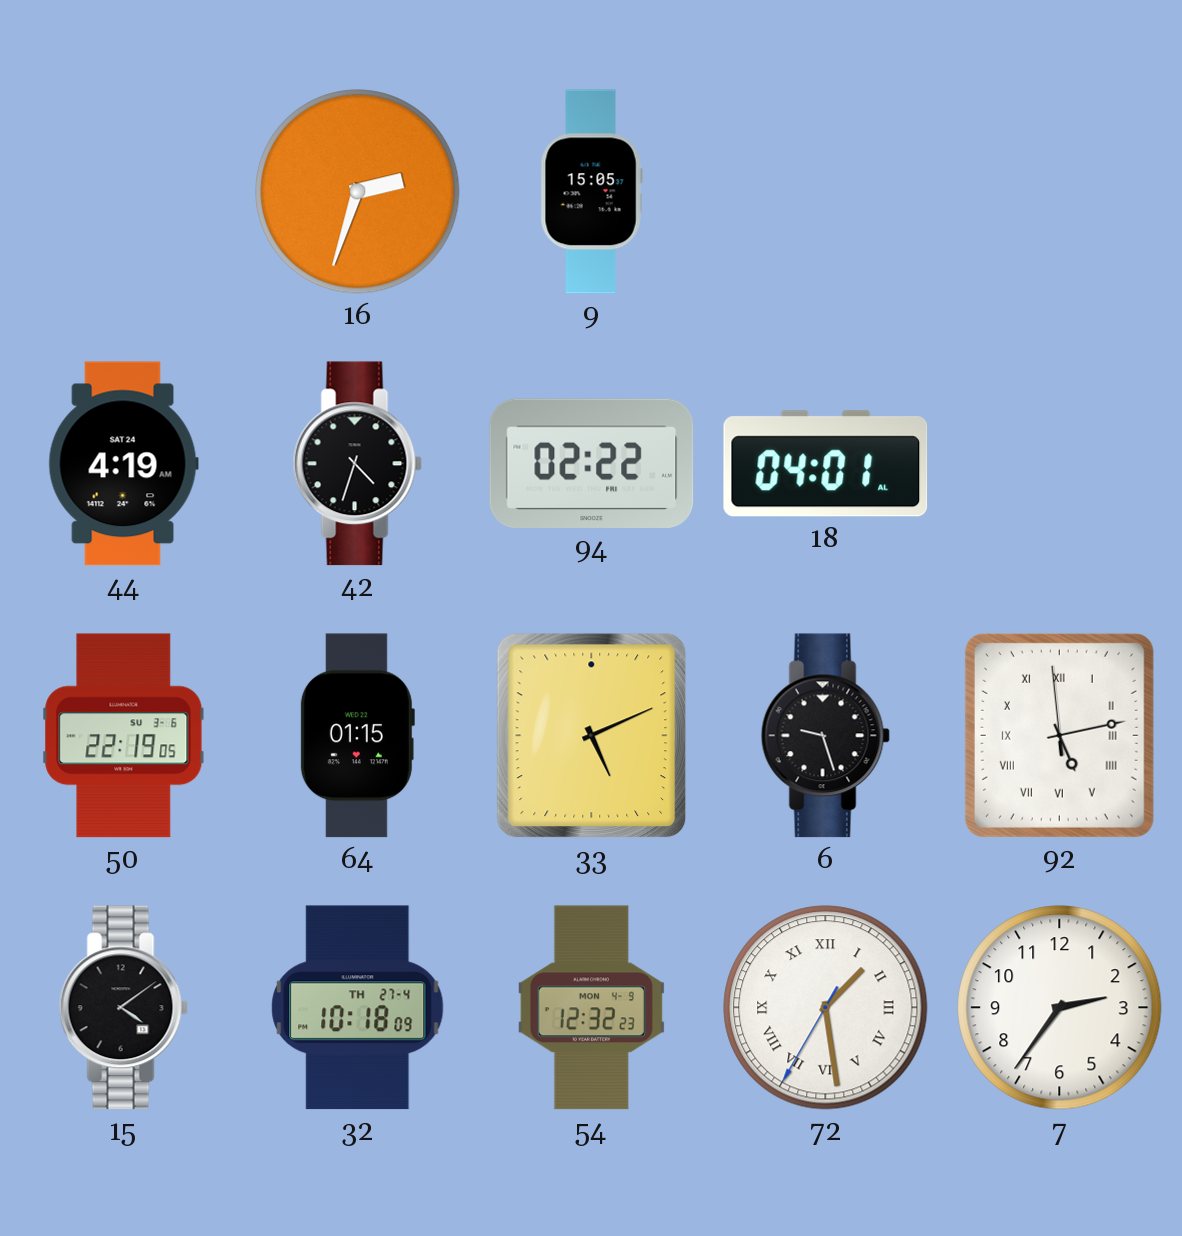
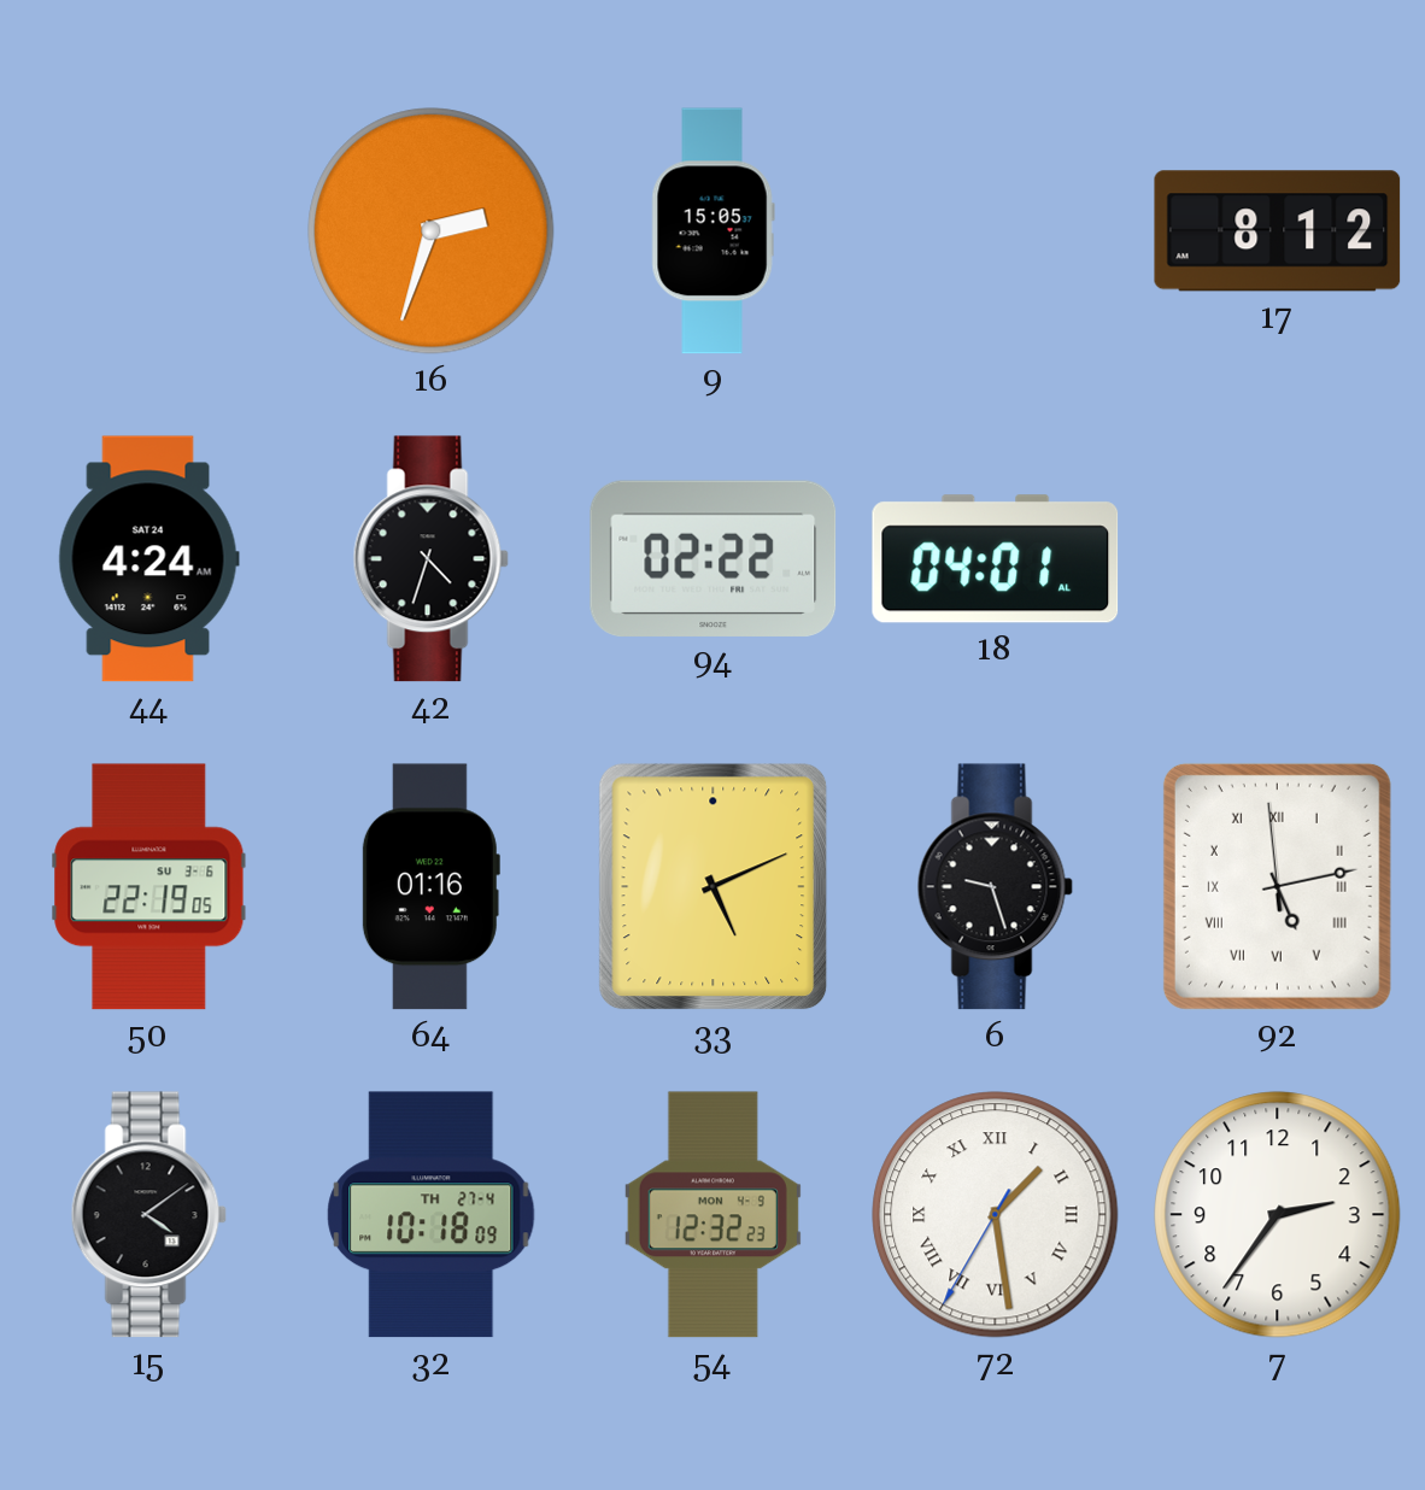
17: none -> 8:12
44: 4:19 -> 4:24
64: 01:15 -> 01:16
